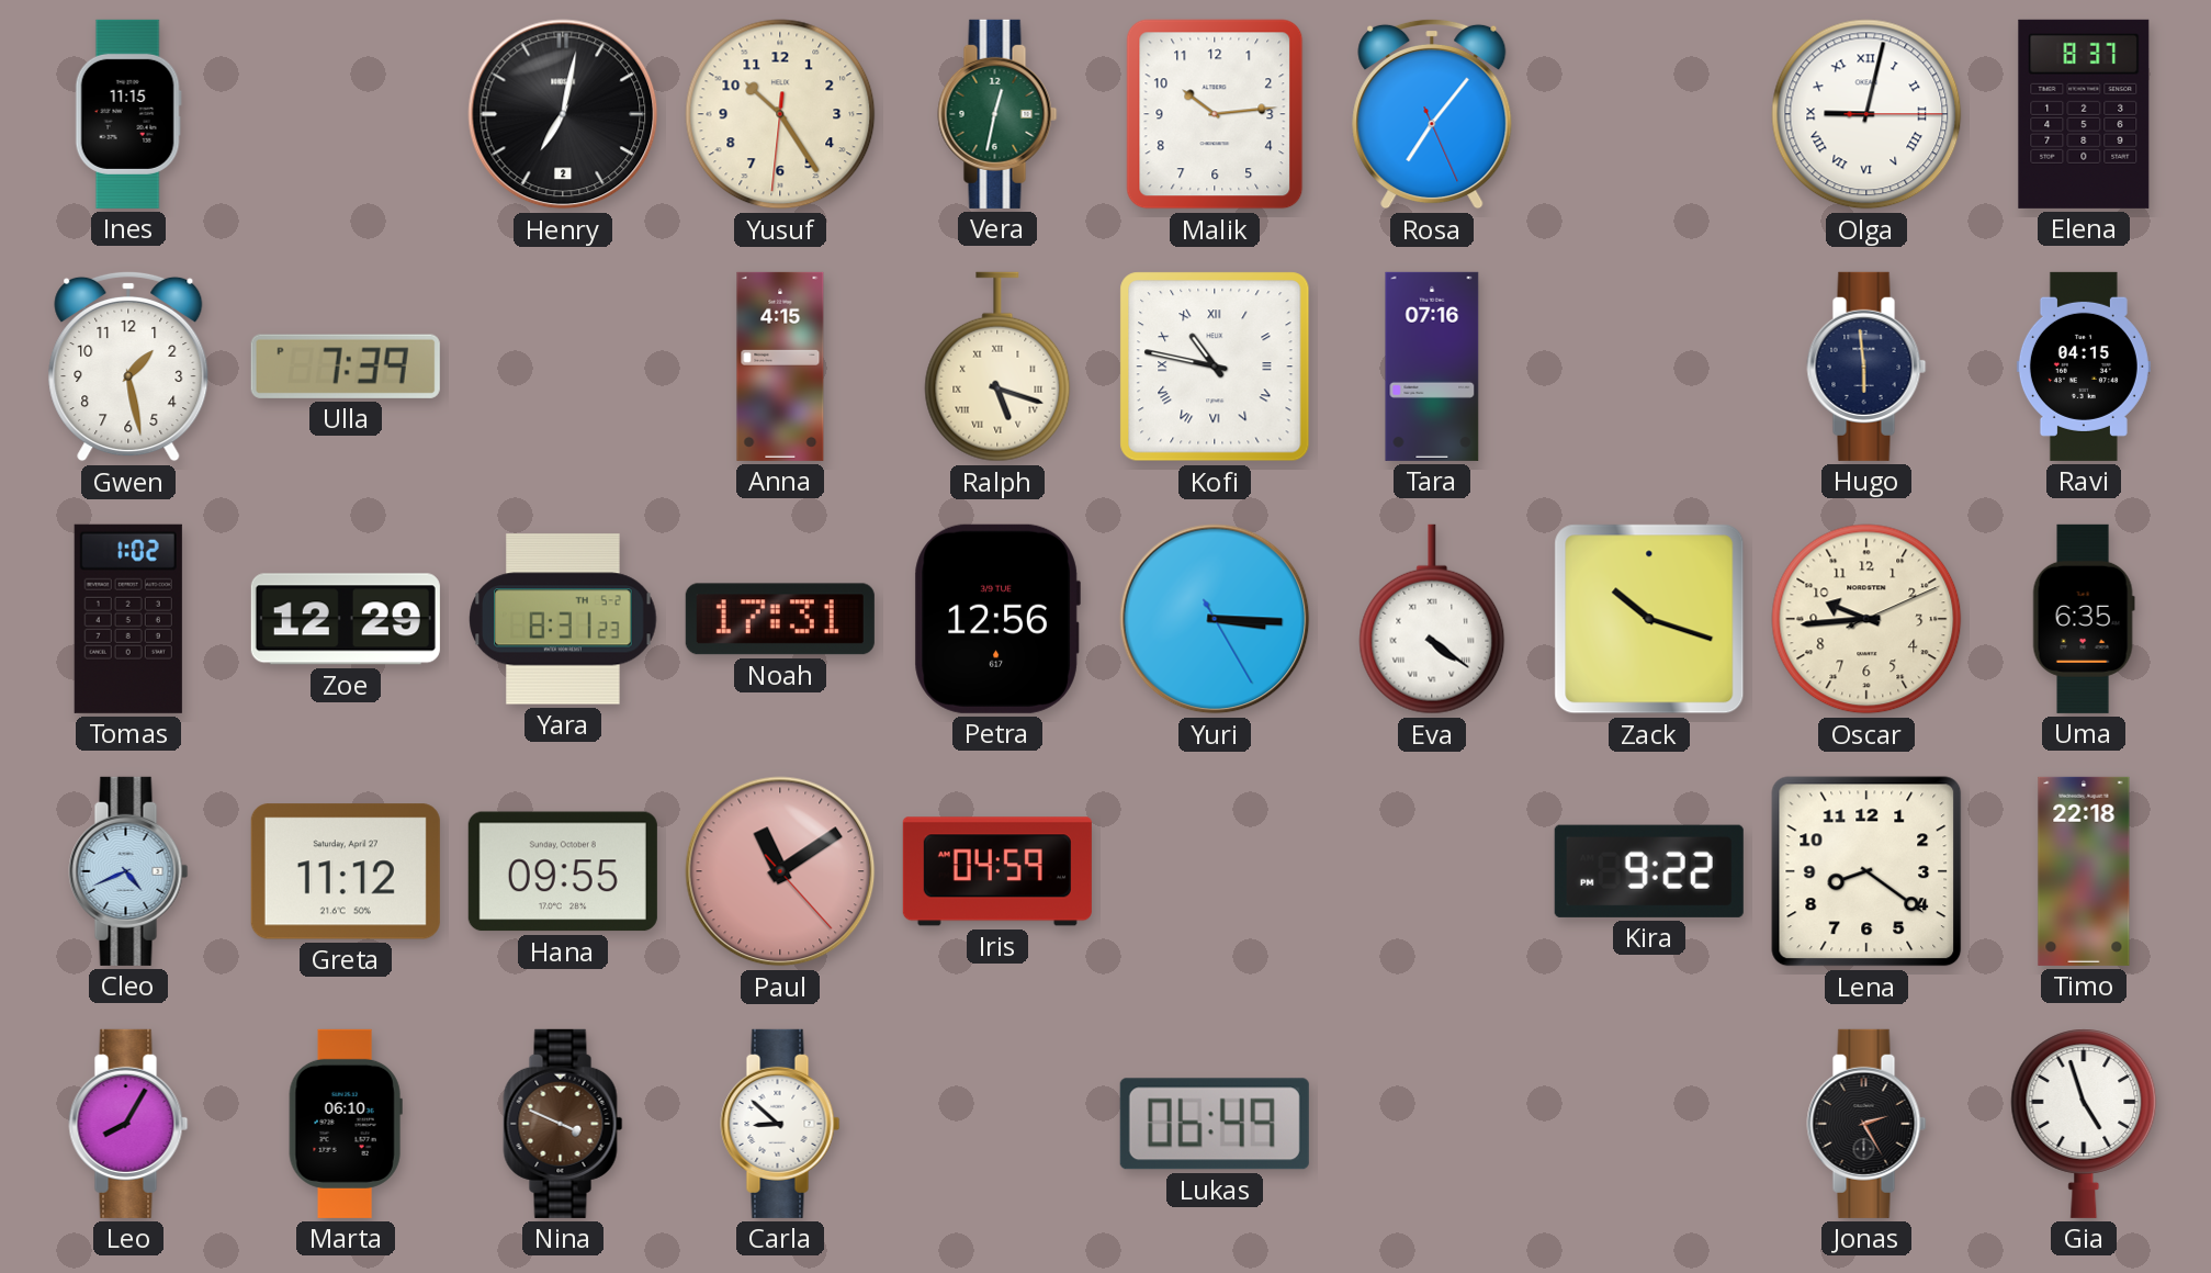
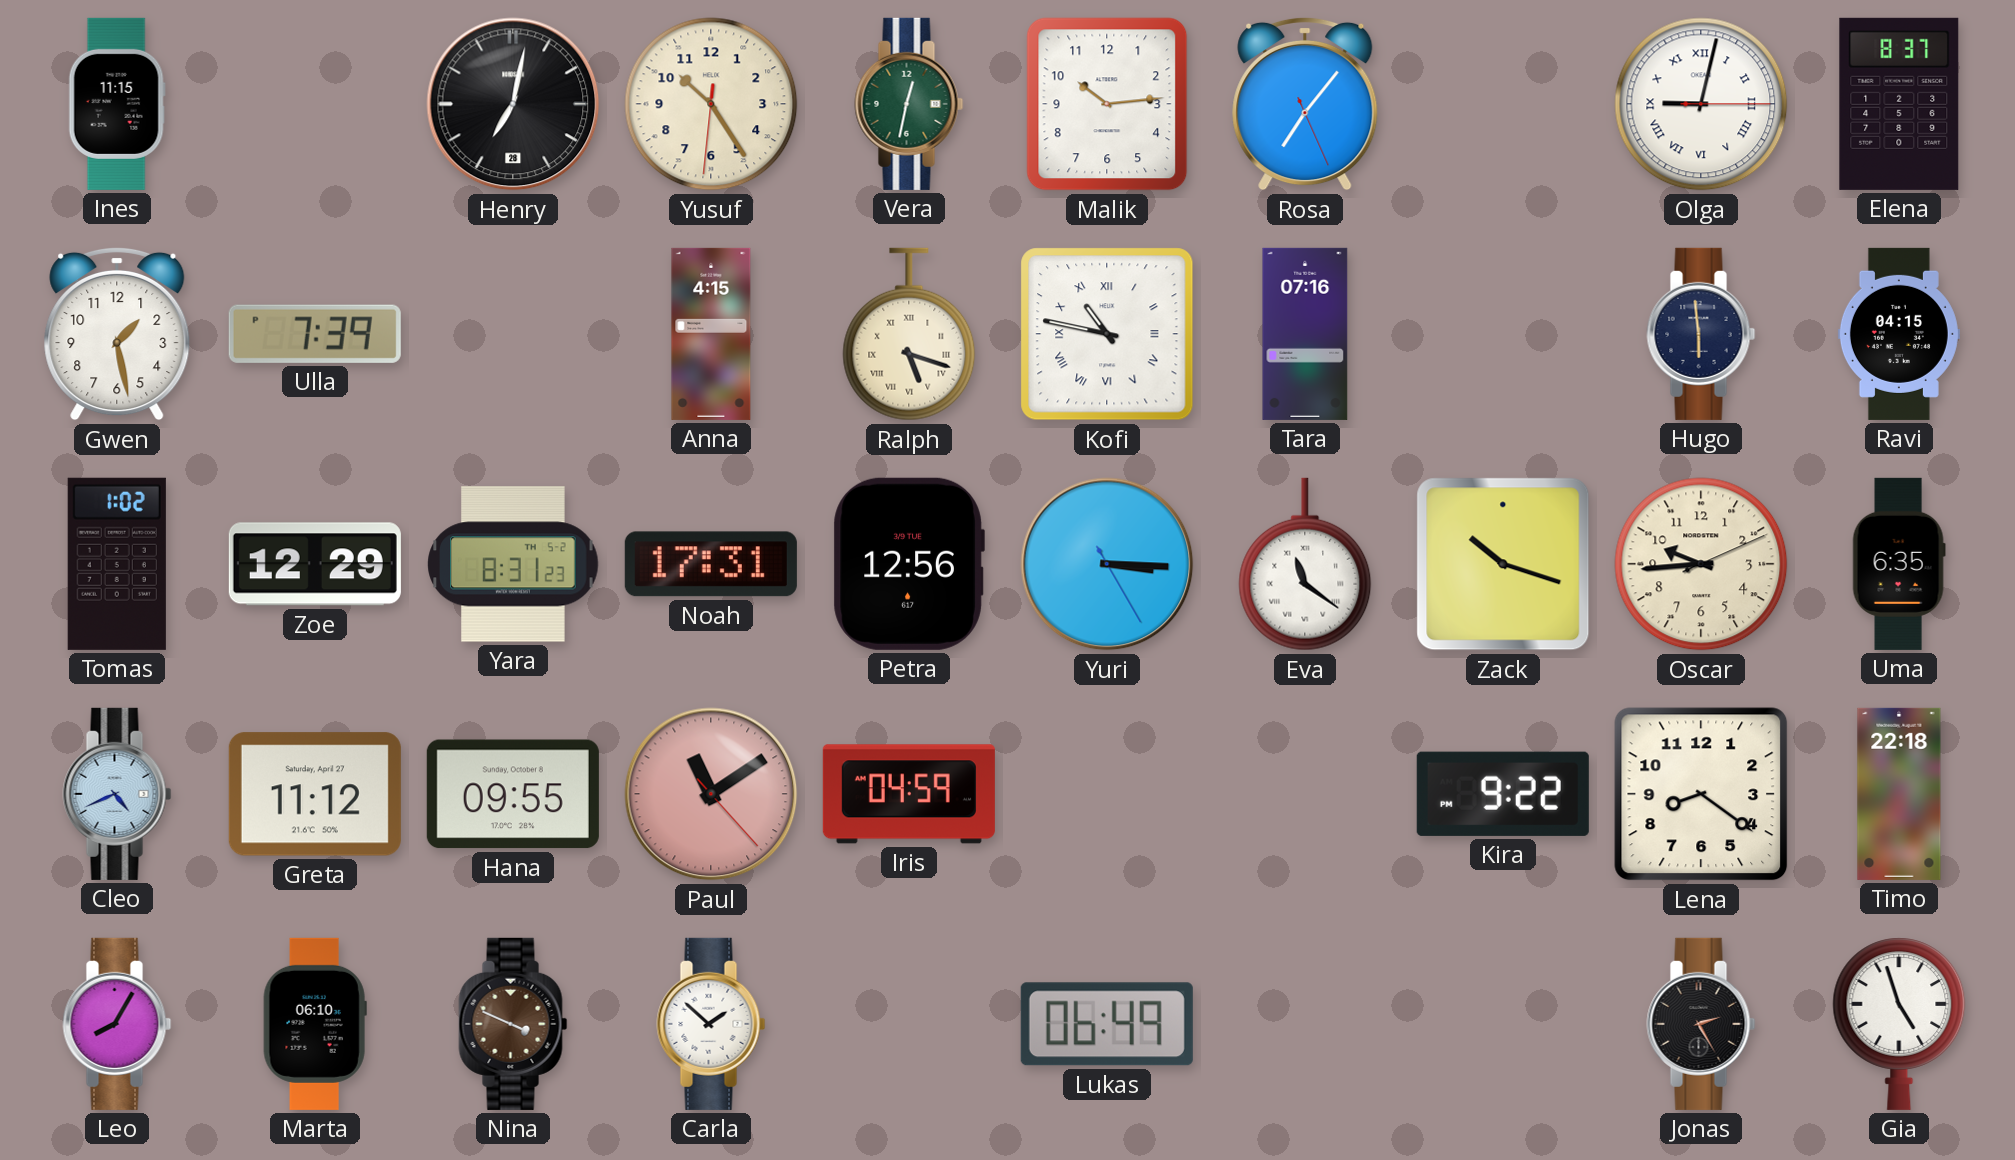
Henry date: 2 -> 28
Eva: 4:21 -> 11:21
Carla: 8:52 -> 1:52
